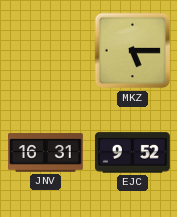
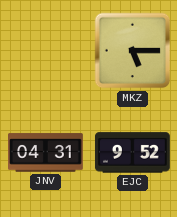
JNV: 16:31 -> 04:31
